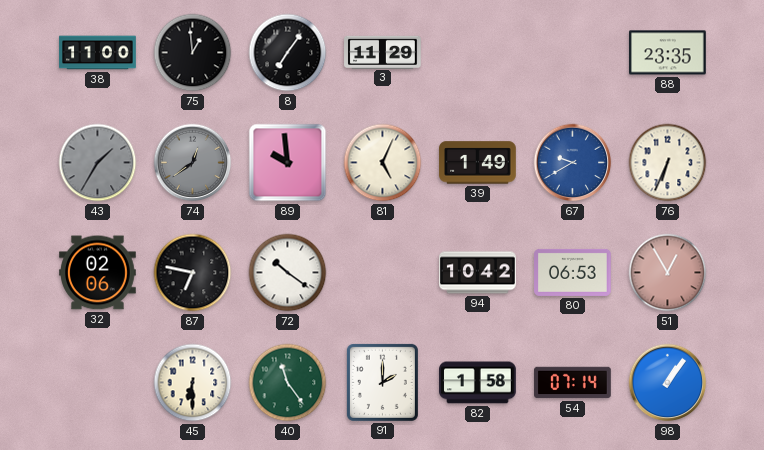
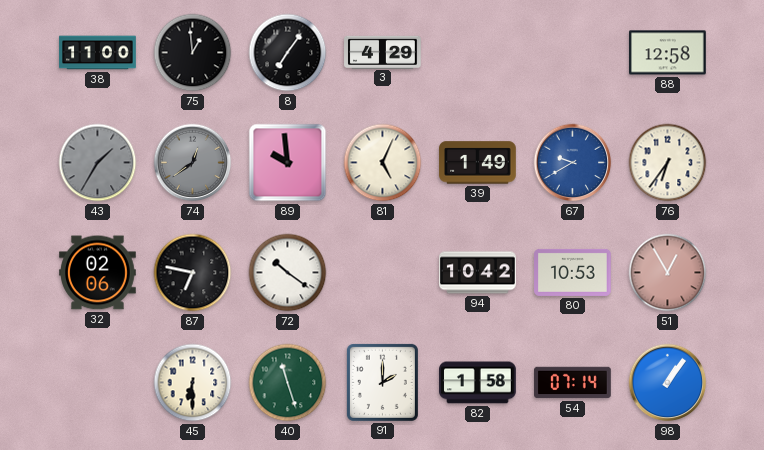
3: 11:29 -> 4:29
88: 23:35 -> 12:58
76: 6:34 -> 6:36
80: 06:53 -> 10:53
40: 11:24 -> 11:27
